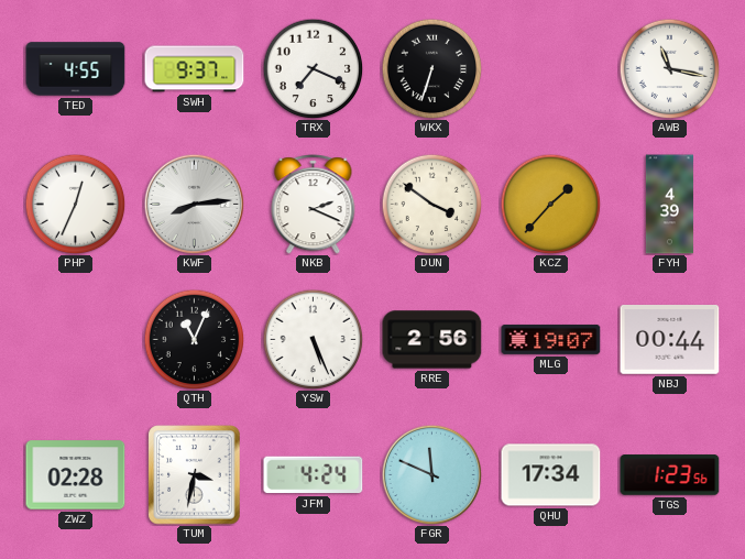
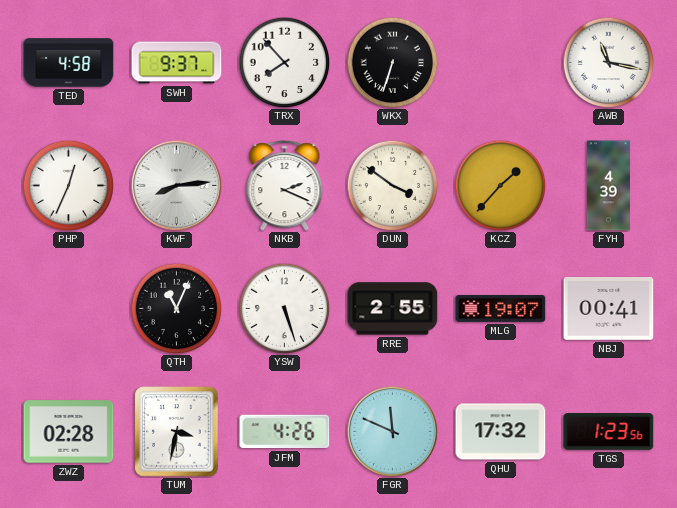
TED: 4:55 -> 4:58
TRX: 7:19 -> 7:53
YSW: 5:26 -> 5:27
RRE: 2:56 -> 2:55
NBJ: 00:44 -> 00:41
JFM: 4:24 -> 4:26
QHU: 17:34 -> 17:32
